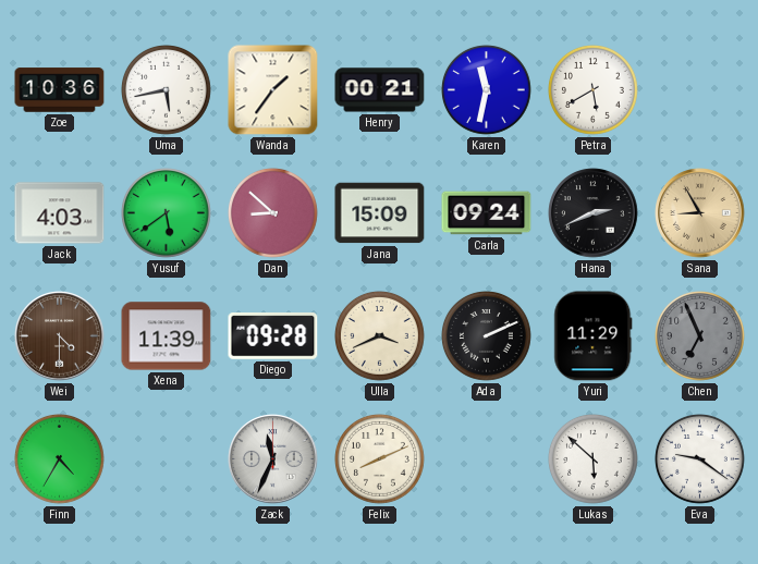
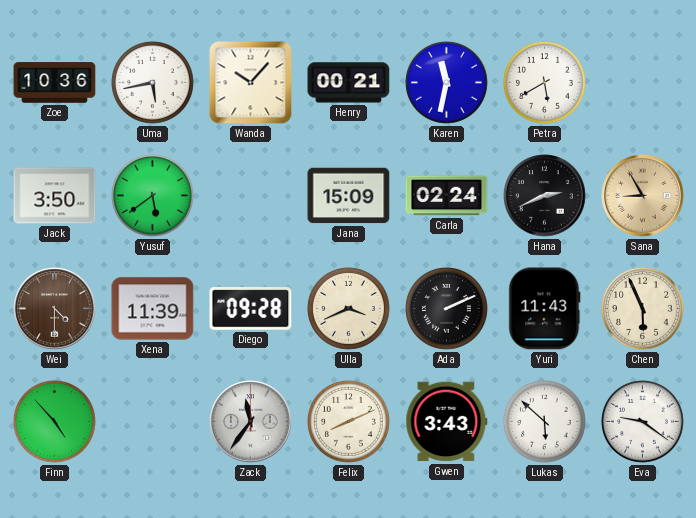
Wanda: 1:36 -> 10:07
Jack: 4:03 -> 3:50
Dan: 8:52 -> none
Carla: 09:24 -> 02:24
Yuri: 11:29 -> 11:43
Chen: 6:56 -> 5:56
Chen dial: grey -> cream
Finn: 4:35 -> 4:53
Zack: 11:34 -> 11:36
Gwen: none -> 3:43
